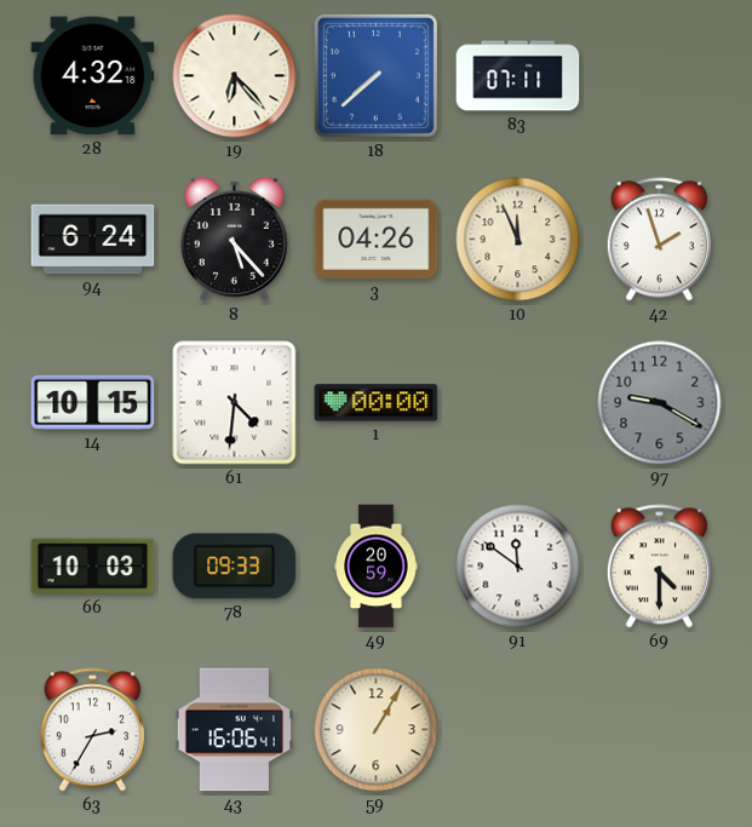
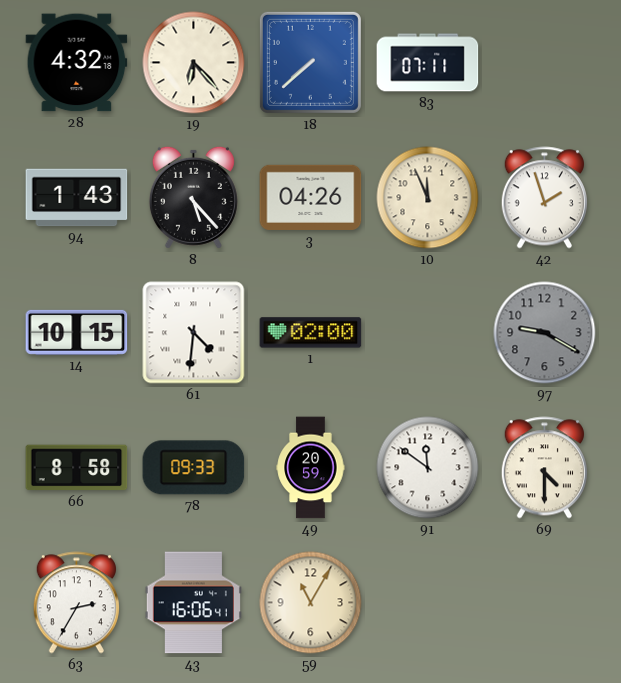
94: 6:24 -> 1:43
1: 00:00 -> 02:00
66: 10:03 -> 8:58
59: 1:05 -> 11:05
